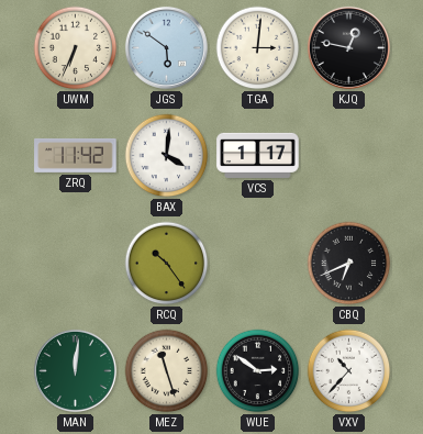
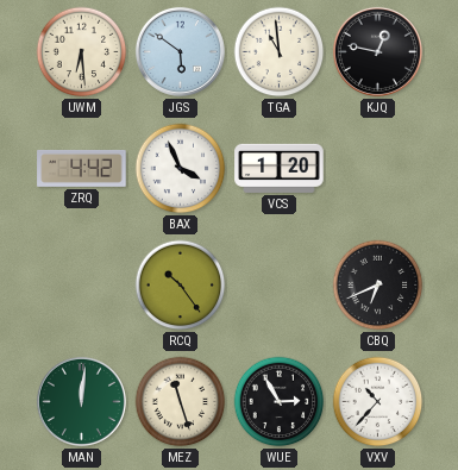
UWM: 6:34 -> 6:29
TGA: 3:01 -> 10:59
ZRQ: 11:42 -> 4:42
BAX: 4:01 -> 3:56
VCS: 1:17 -> 1:20
WUE: 2:51 -> 2:55
